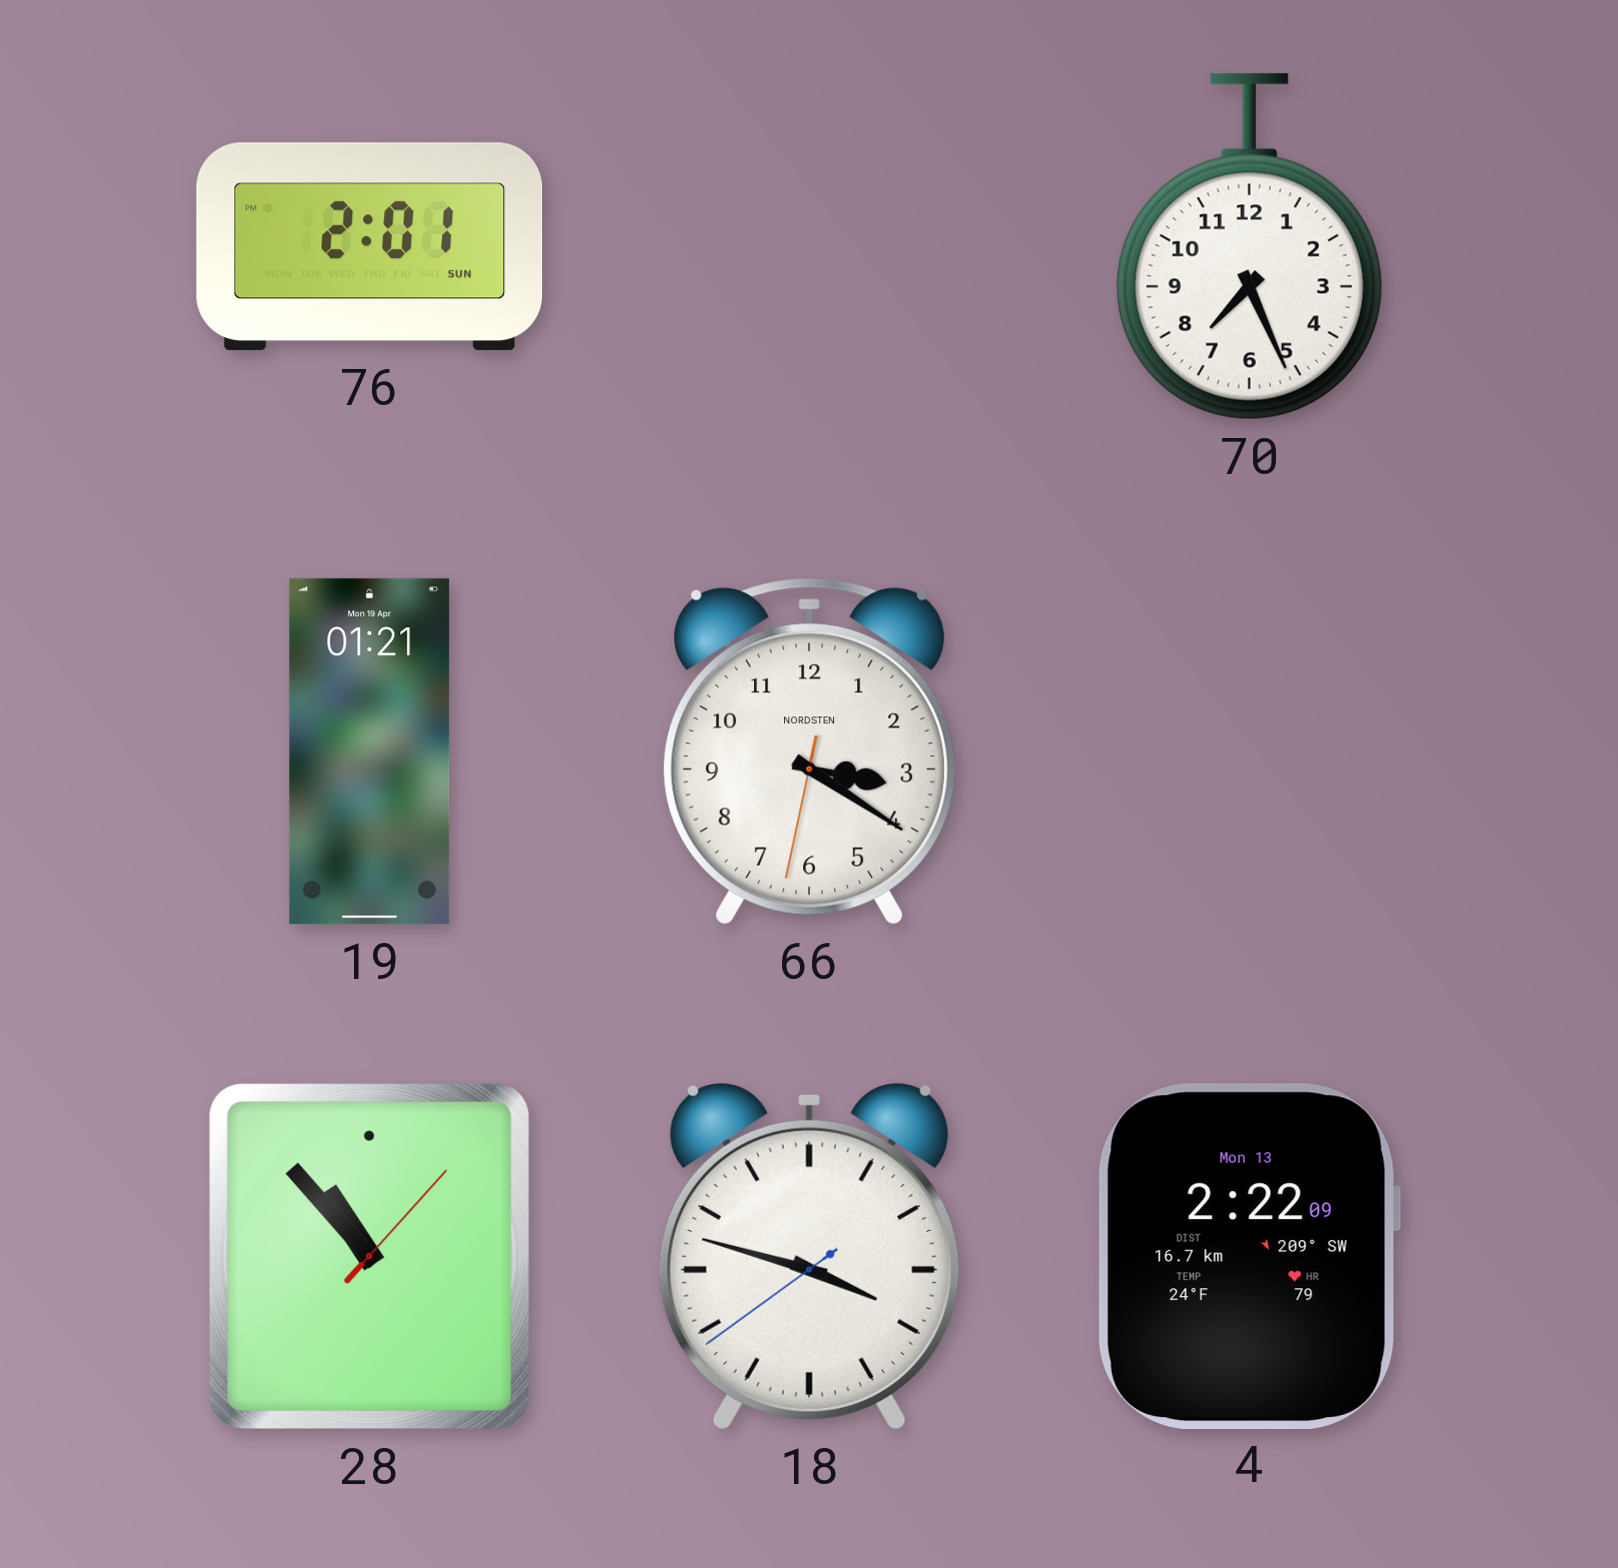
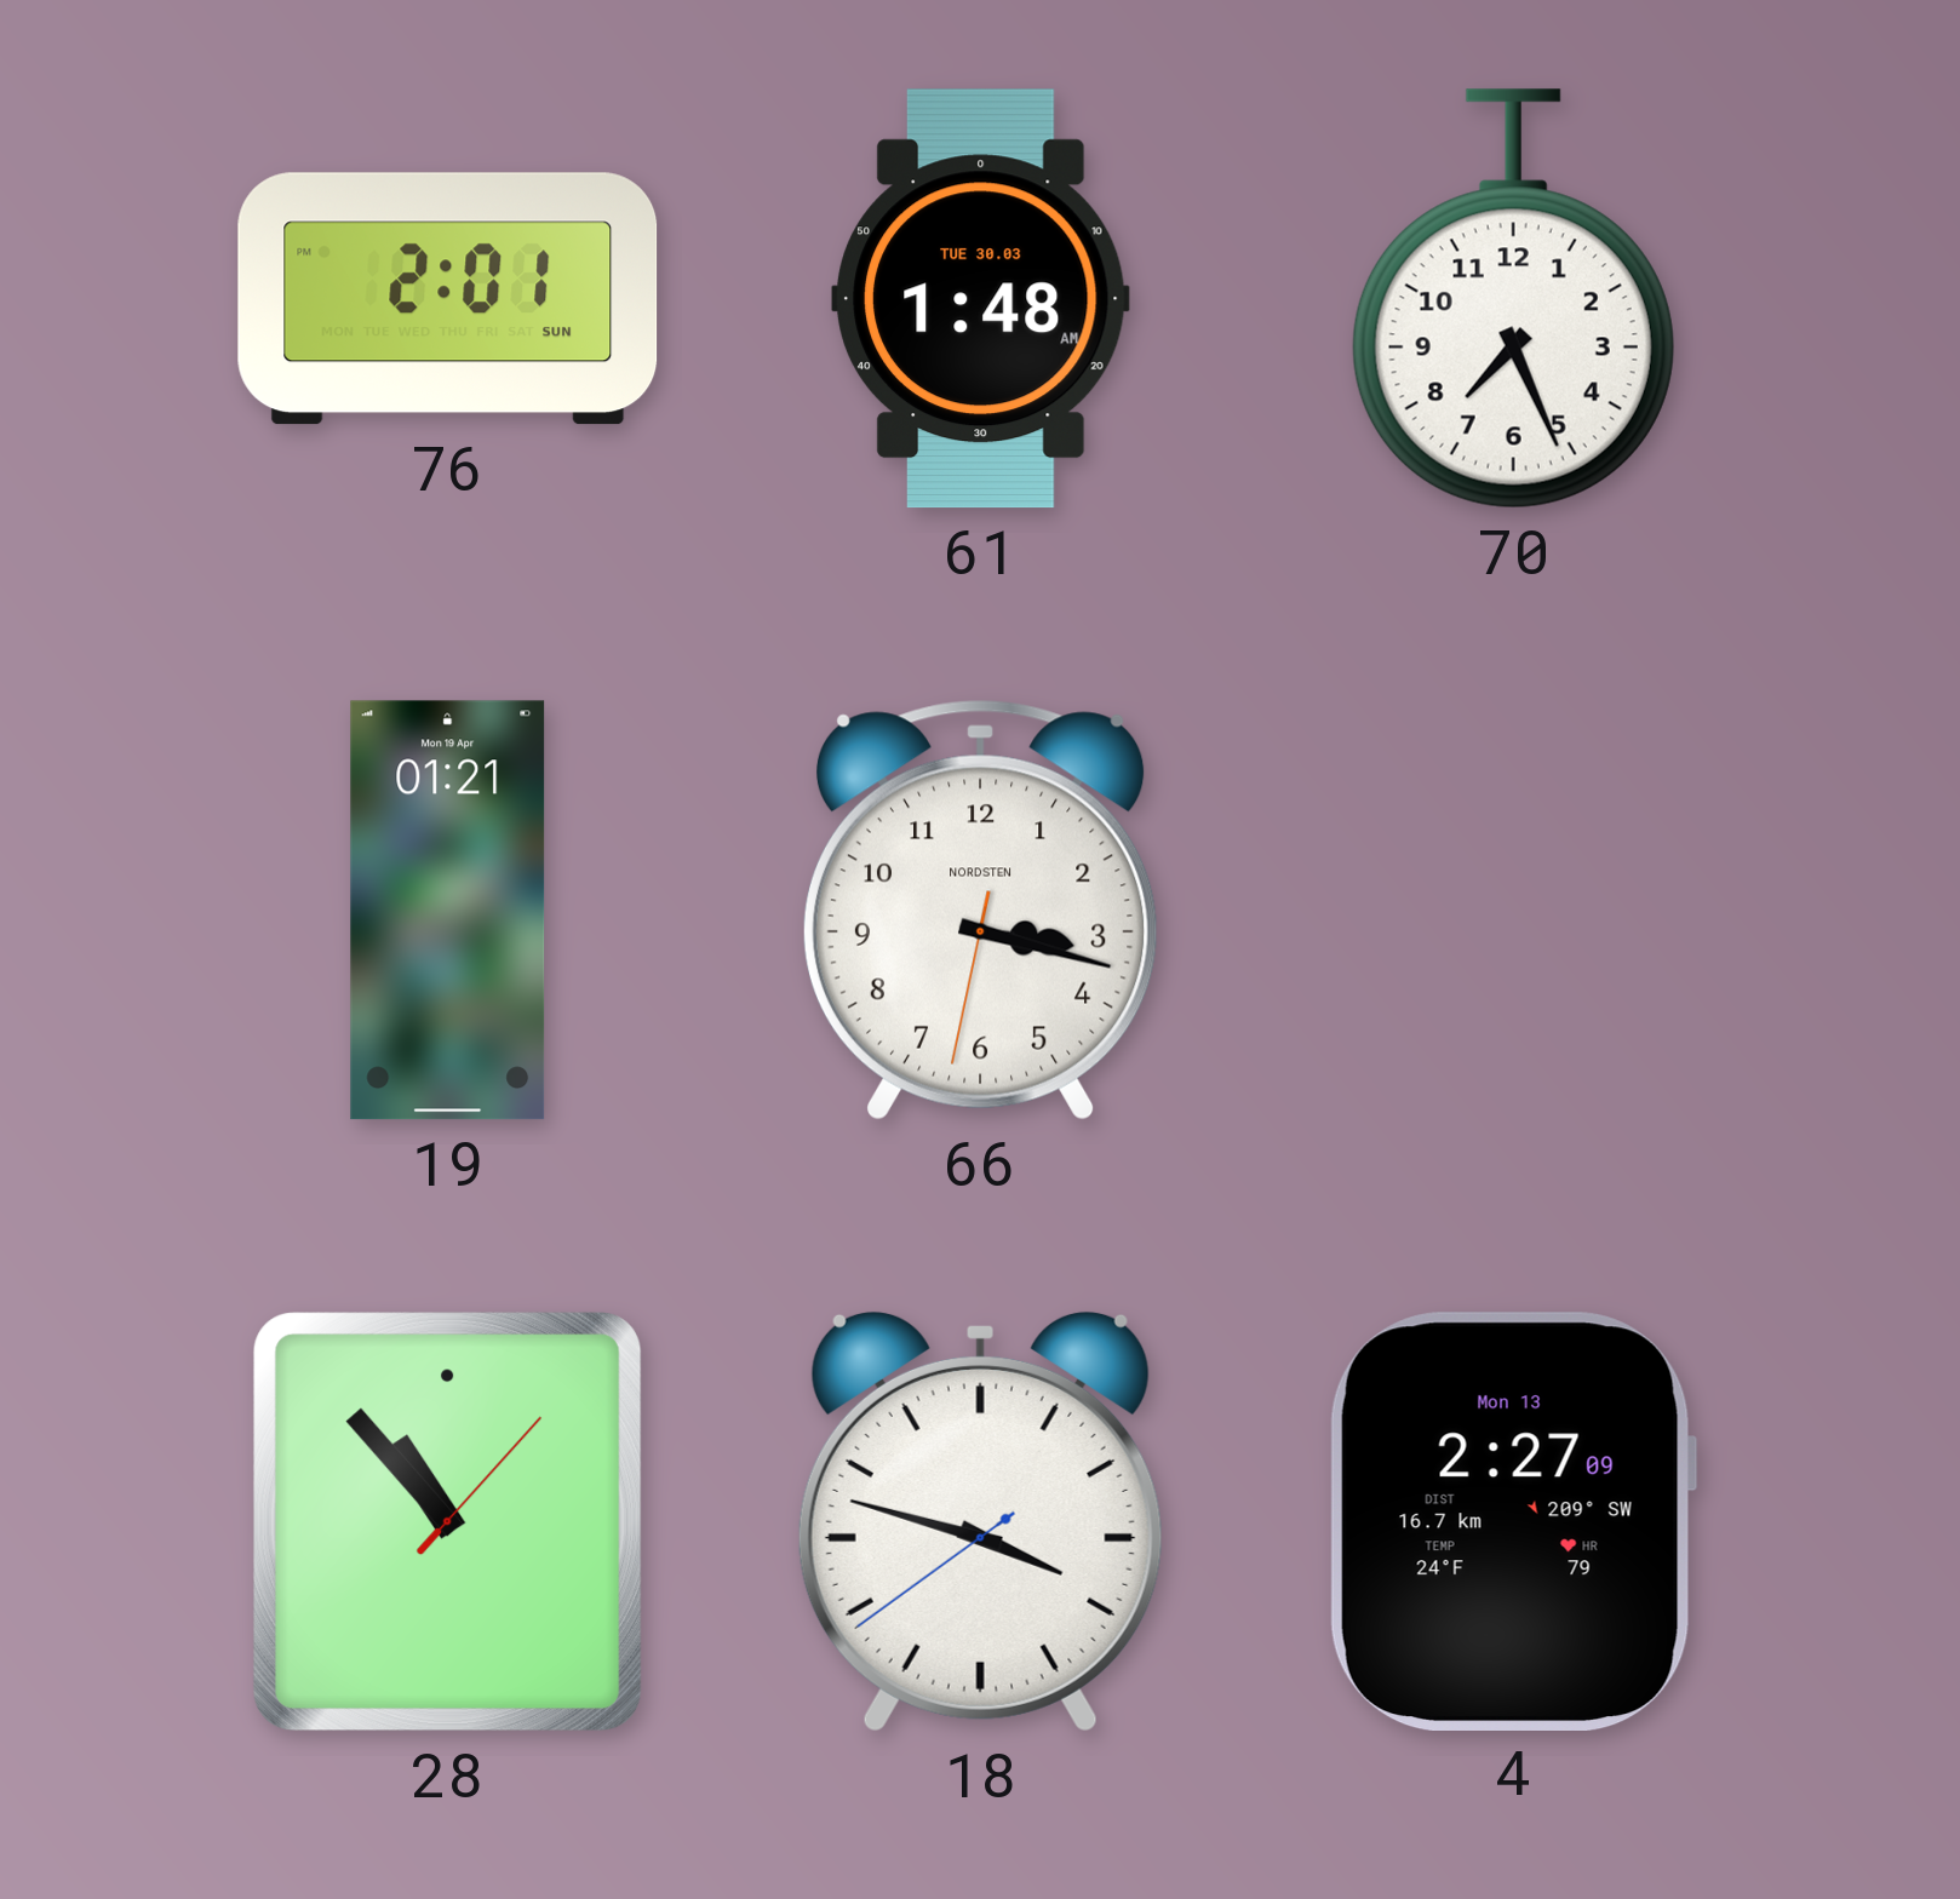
61: none -> 1:48
66: 3:20 -> 3:17
4: 2:22 -> 2:27
